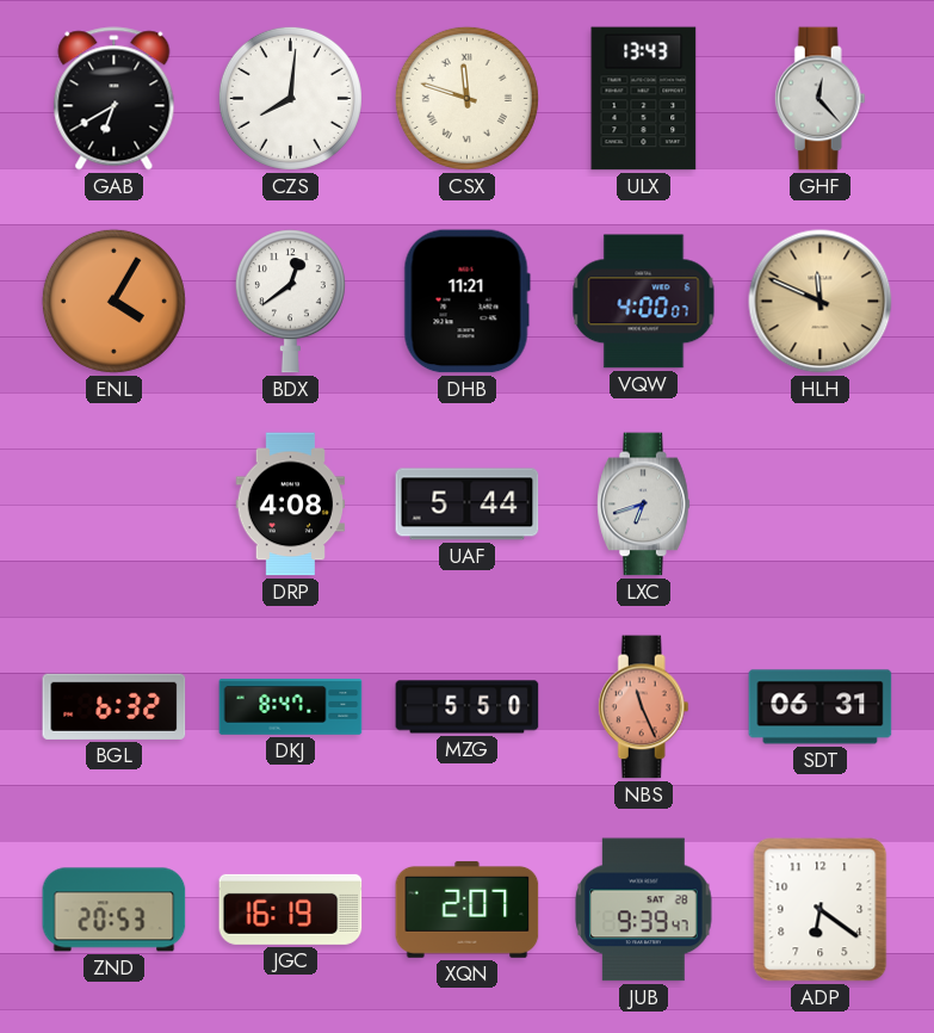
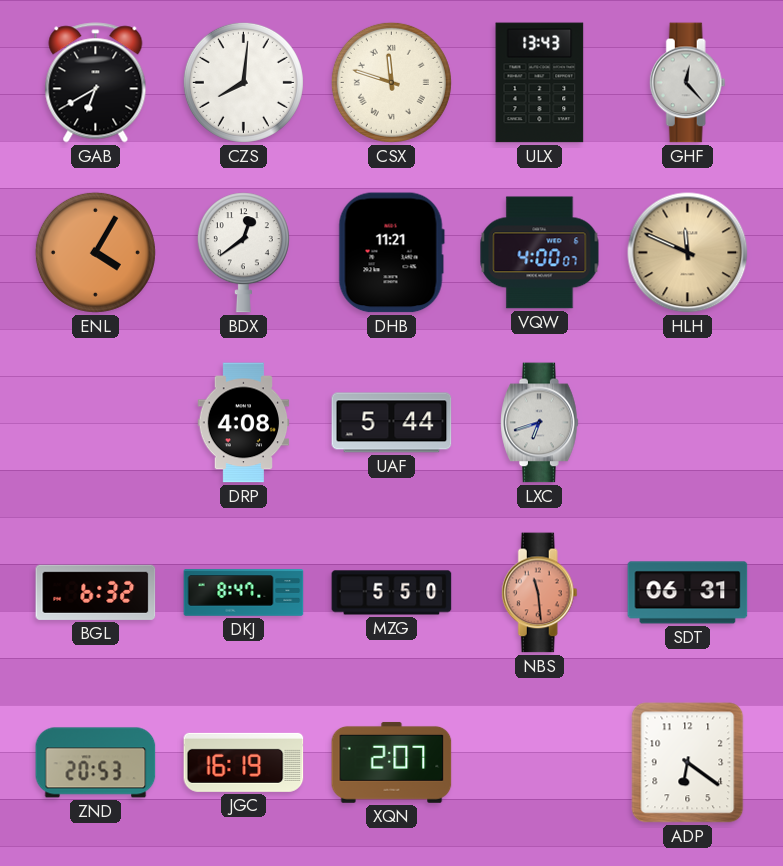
NBS: 11:26 -> 11:29
JUB: 9:39 -> none
